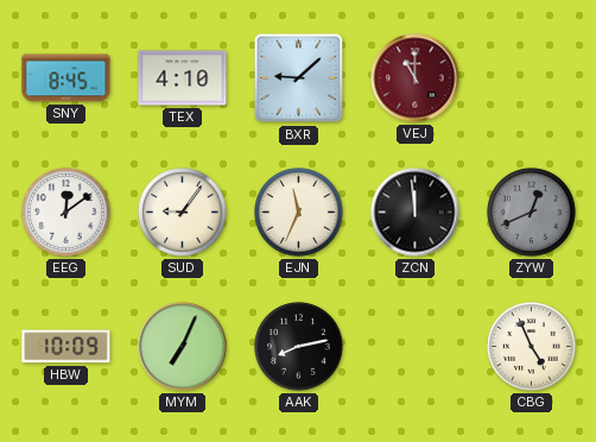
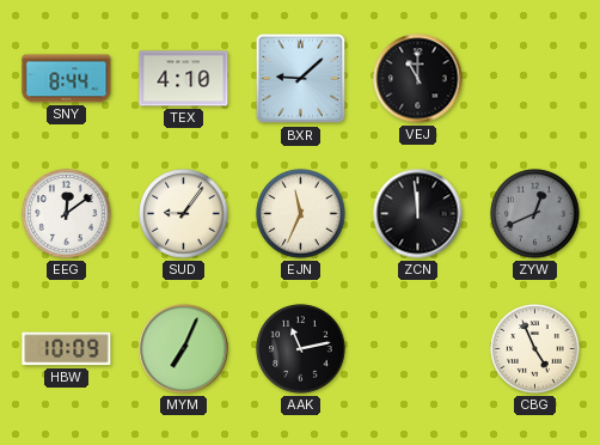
SNY: 8:45 -> 8:44
VEJ dial: burgundy -> black
AAK: 8:13 -> 11:13
